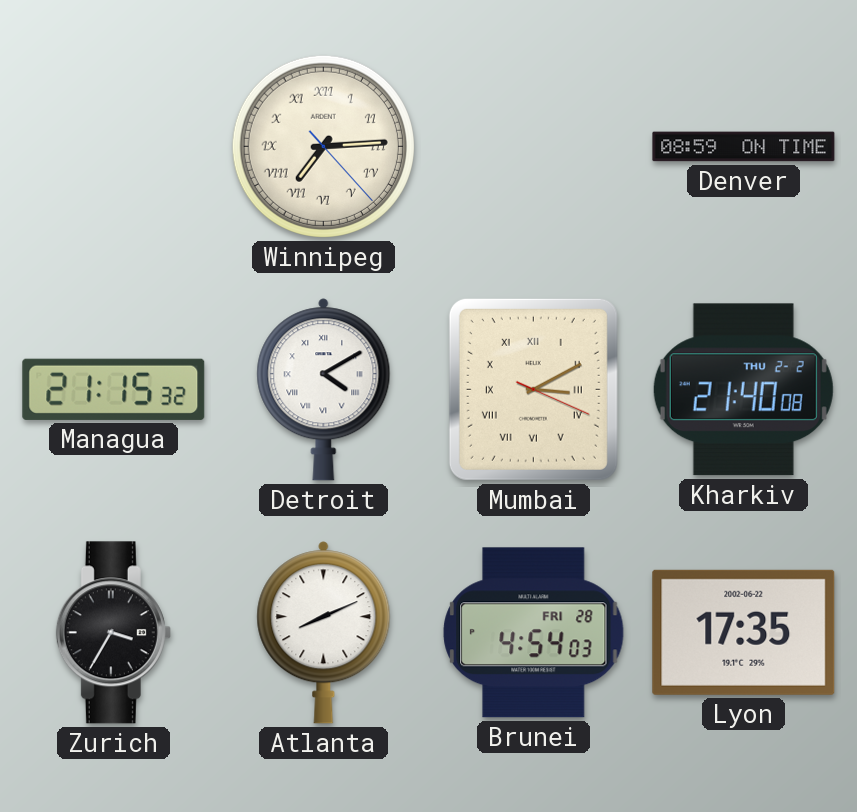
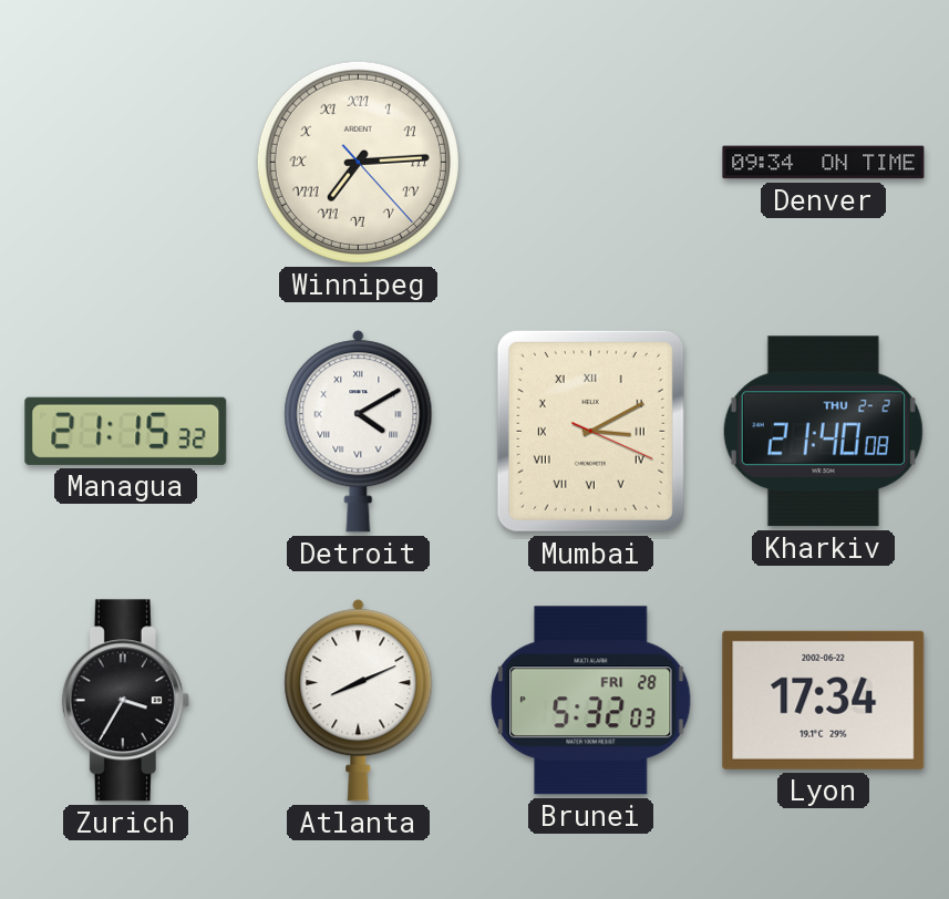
Denver: 08:59 -> 09:34
Brunei: 4:54 -> 5:32
Lyon: 17:35 -> 17:34
